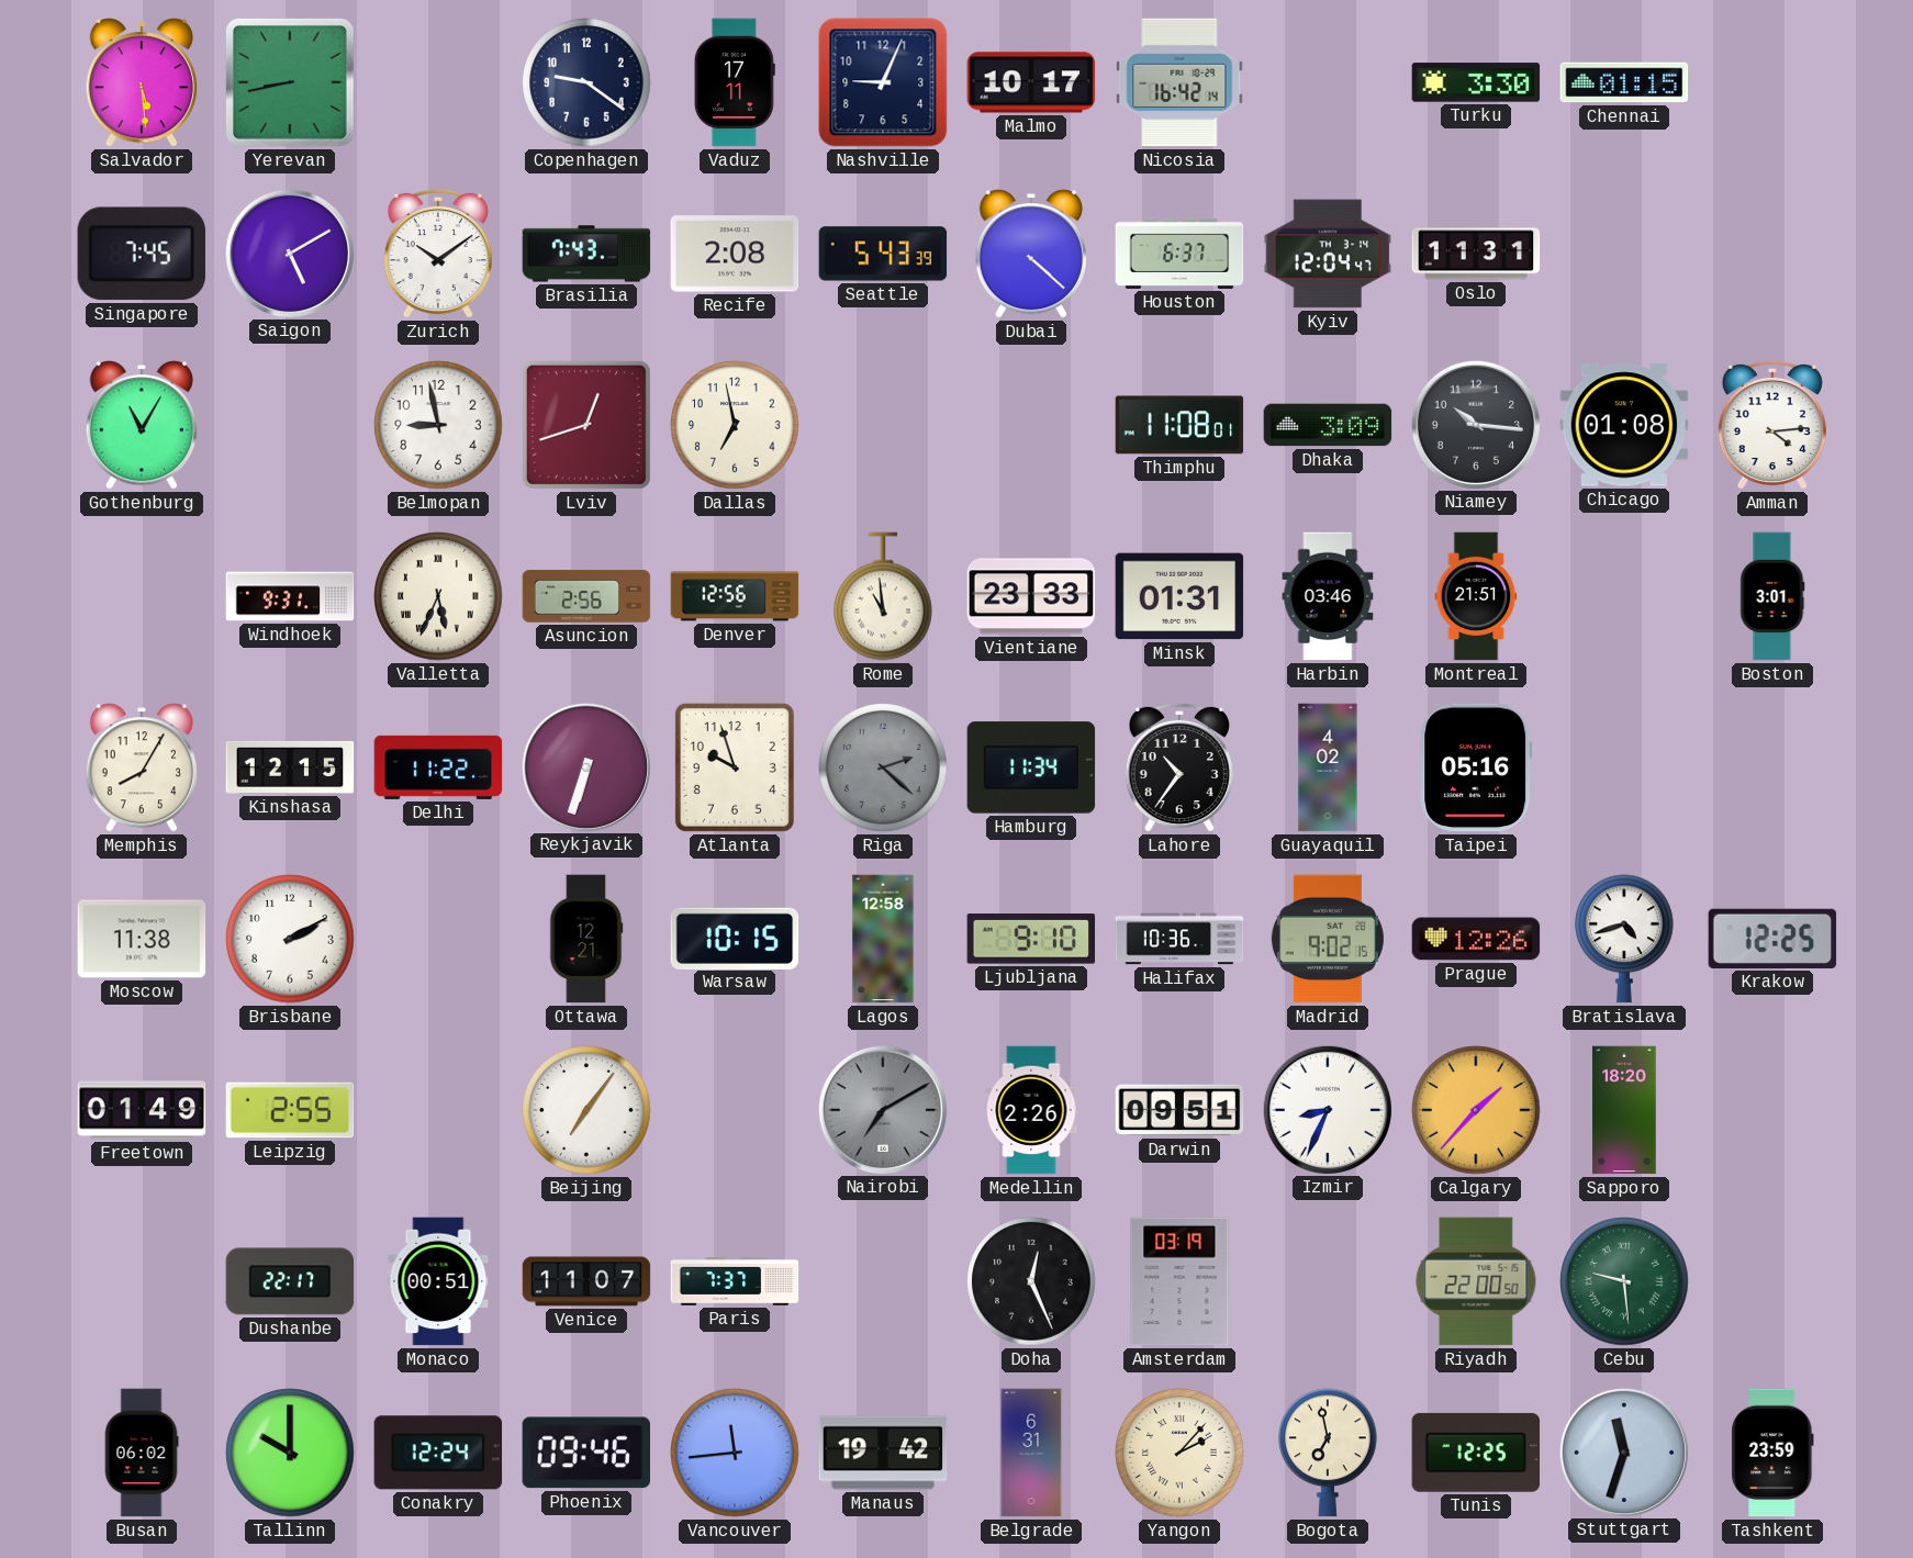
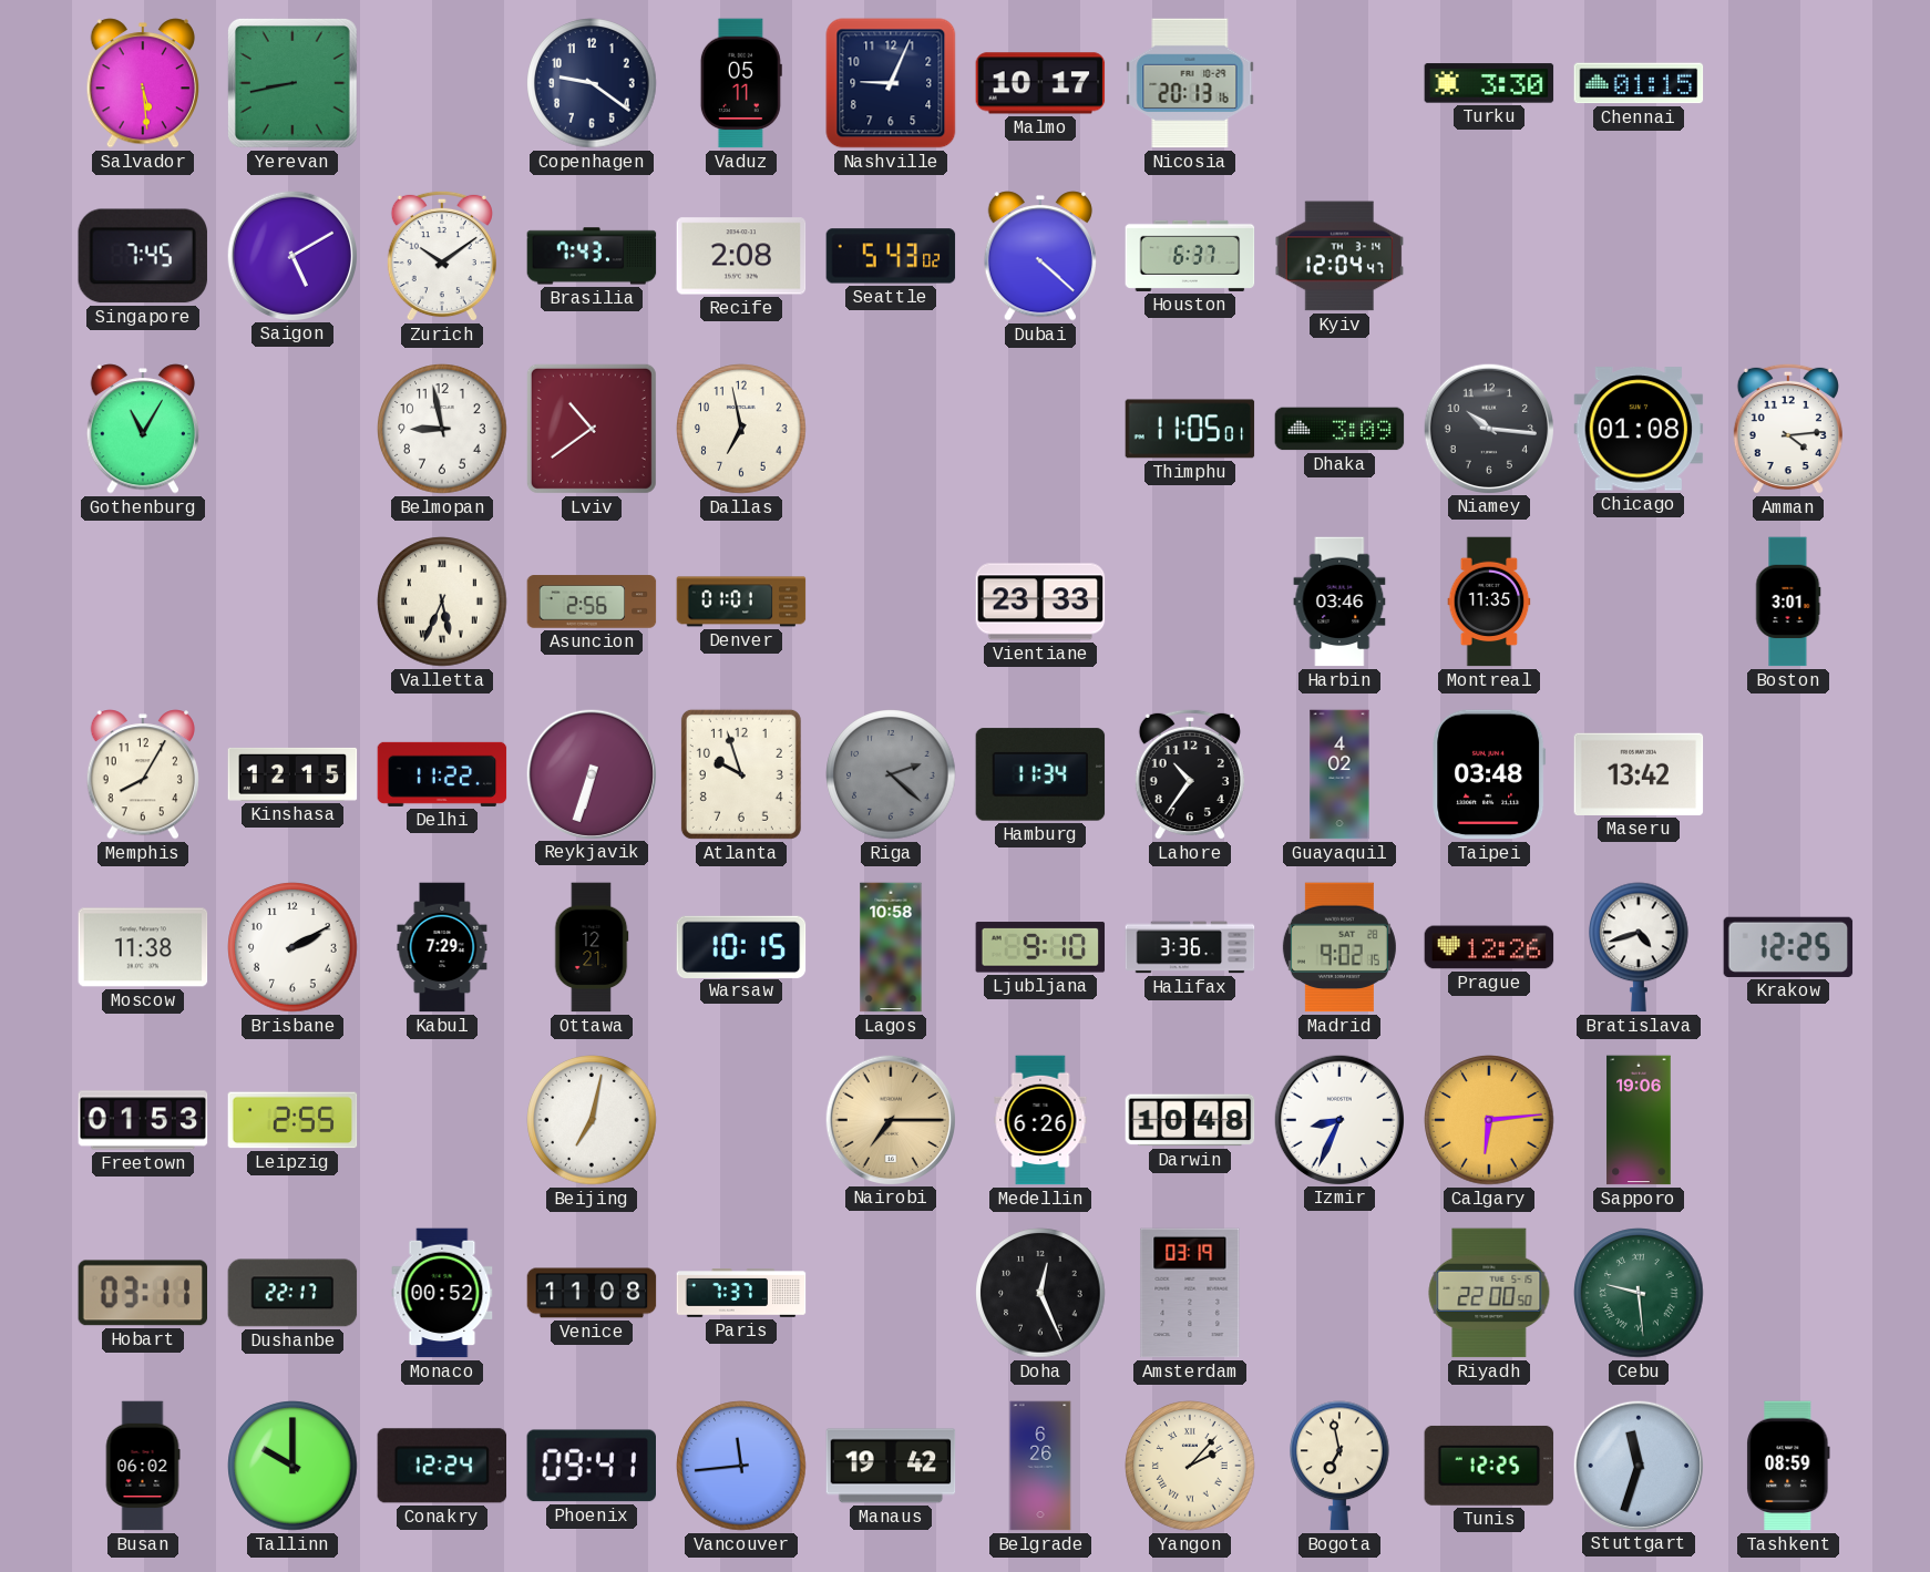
Vaduz: 17:11 -> 05:11
Nicosia: 16:42 -> 20:13
Seattle: 5:43:39 -> 5:43:02
Oslo: 11:31 -> none
Lviv: 12:42 -> 10:39
Thimphu: 11:08 -> 11:05
Windhoek: 9:31 -> none
Denver: 12:56 -> 01:01
Rome: 10:59 -> none
Minsk: 01:31 -> none
Montreal: 21:51 -> 11:35
Taipei: 05:16 -> 03:48
Maseru: none -> 13:42
Kabul: none -> 7:29
Lagos: 12:58 -> 10:58
Halifax: 10:36 -> 3:36
Freetown: 01:49 -> 01:53
Beijing: 7:06 -> 7:02
Nairobi: 7:10 -> 7:15
Nairobi dial: grey -> champagne
Medellin: 2:26 -> 6:26
Darwin: 09:51 -> 10:48
Calgary: 1:37 -> 6:14
Sapporo: 18:20 -> 19:06
Hobart: none -> 03:11
Monaco: 00:51 -> 00:52
Venice: 11:07 -> 11:08
Phoenix: 09:46 -> 09:41
Belgrade: 6:31 -> 6:26
Tashkent: 23:59 -> 08:59
